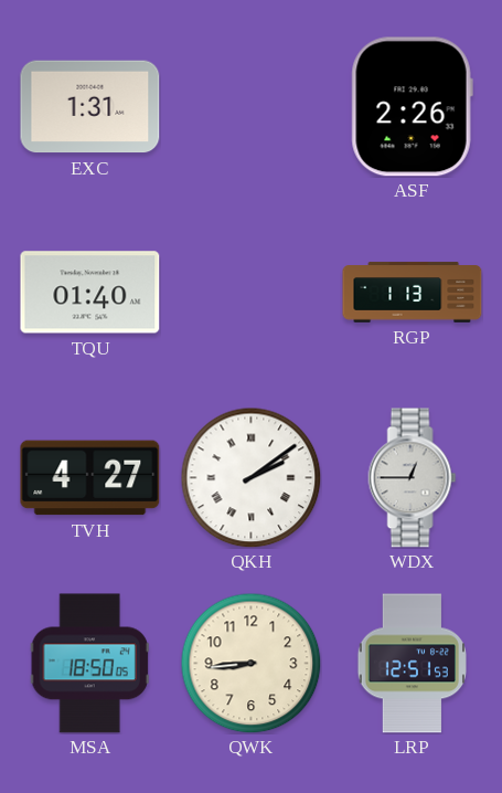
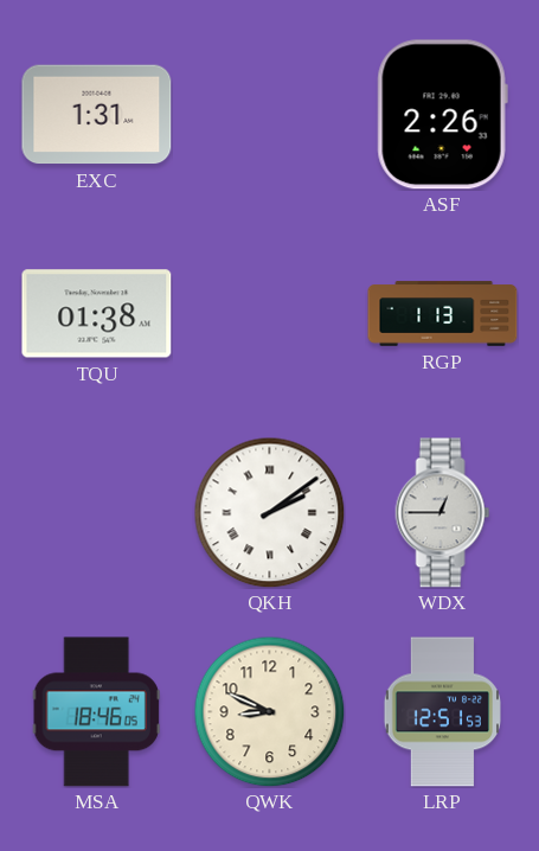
TQU: 01:40 -> 01:38
TVH: 4:27 -> none
MSA: 18:50 -> 18:46
QWK: 8:44 -> 8:49
